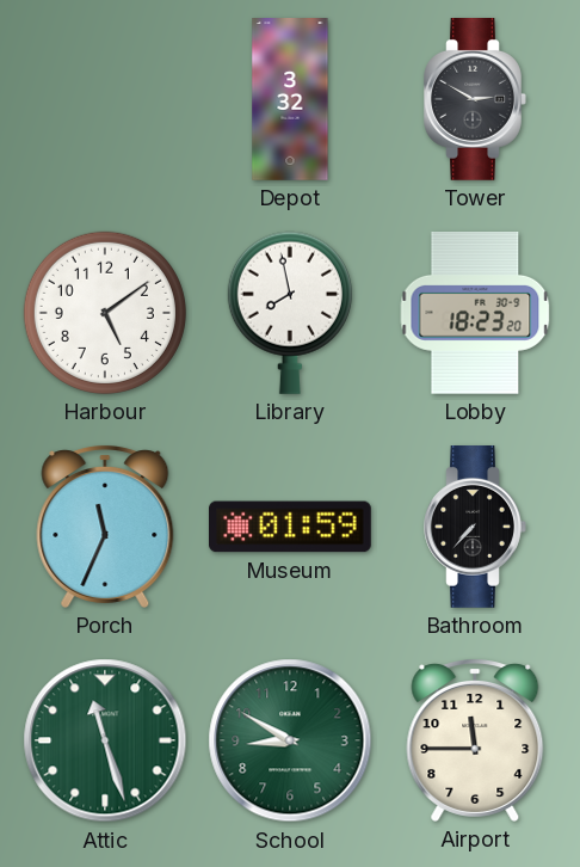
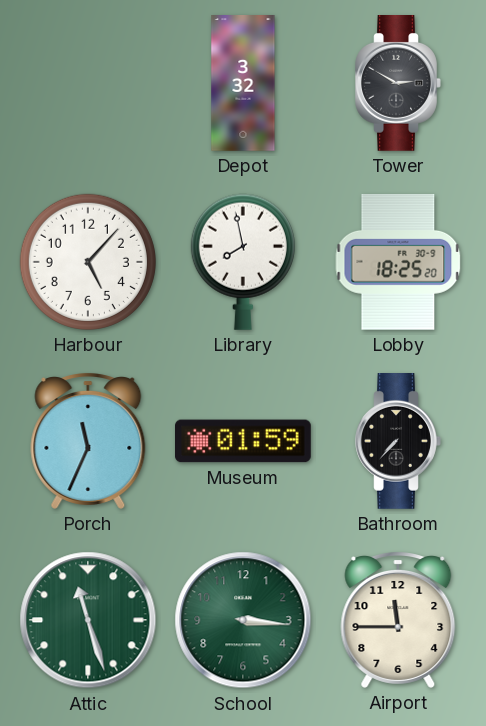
Harbour: 5:09 -> 5:07
Lobby: 18:23 -> 18:25
School: 8:50 -> 3:16
